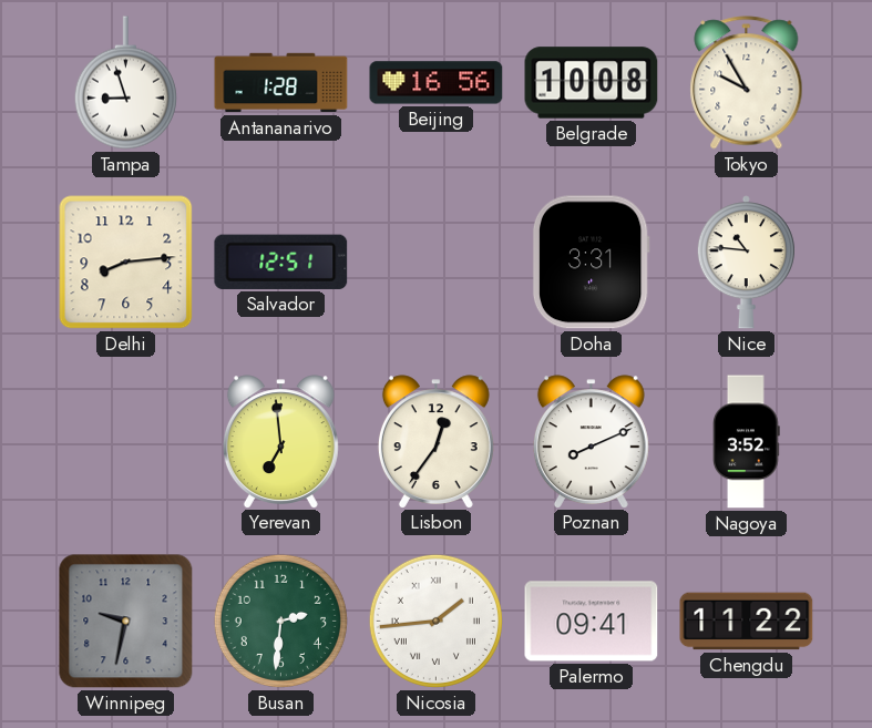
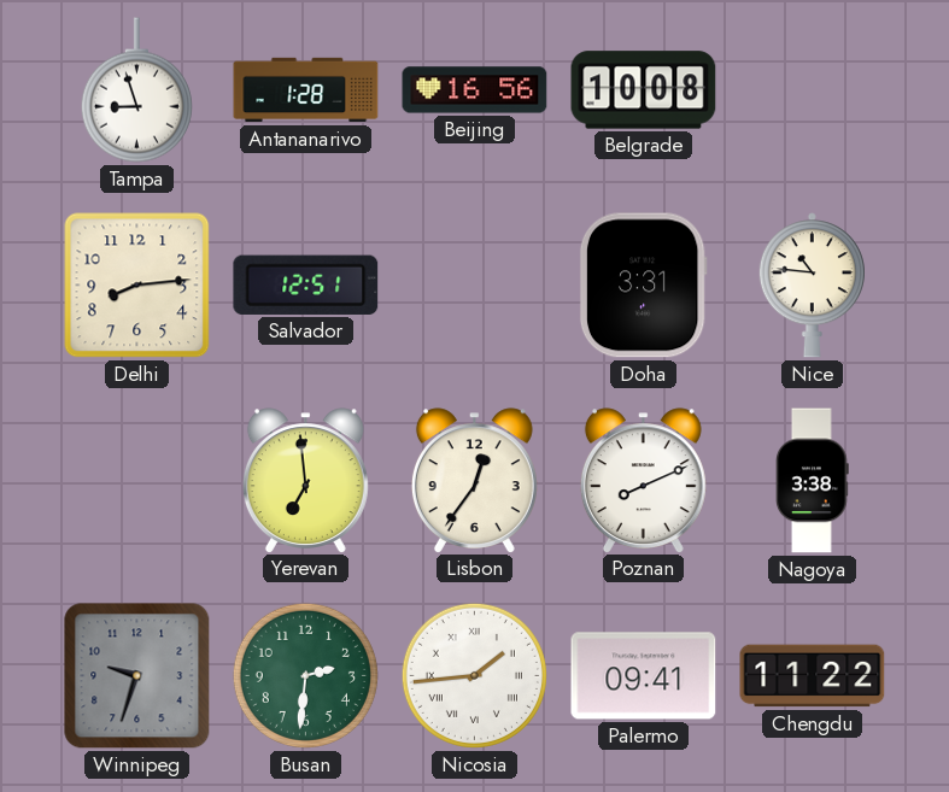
Tokyo: 9:55 -> none
Nagoya: 3:52 -> 3:38
Winnipeg: 9:32 -> 9:33
